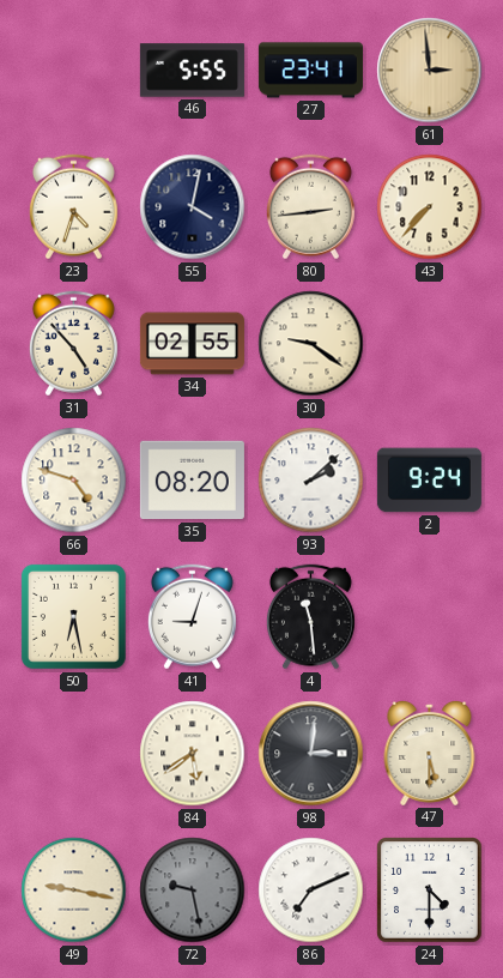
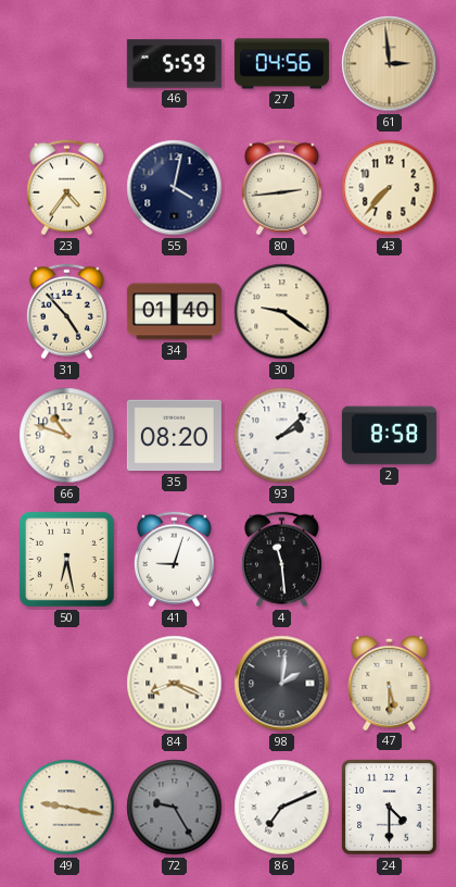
46: 5:55 -> 5:59
27: 23:41 -> 04:56
23: 4:33 -> 4:36
34: 02:55 -> 01:40
66: 4:48 -> 10:48
2: 9:24 -> 8:58
84: 5:39 -> 8:19
98: 3:01 -> 2:01
72: 9:28 -> 9:25
